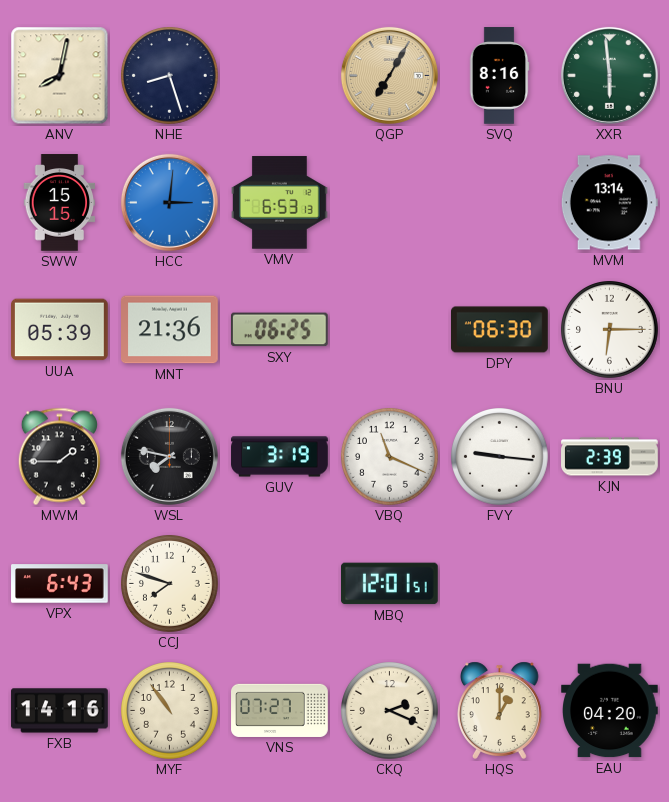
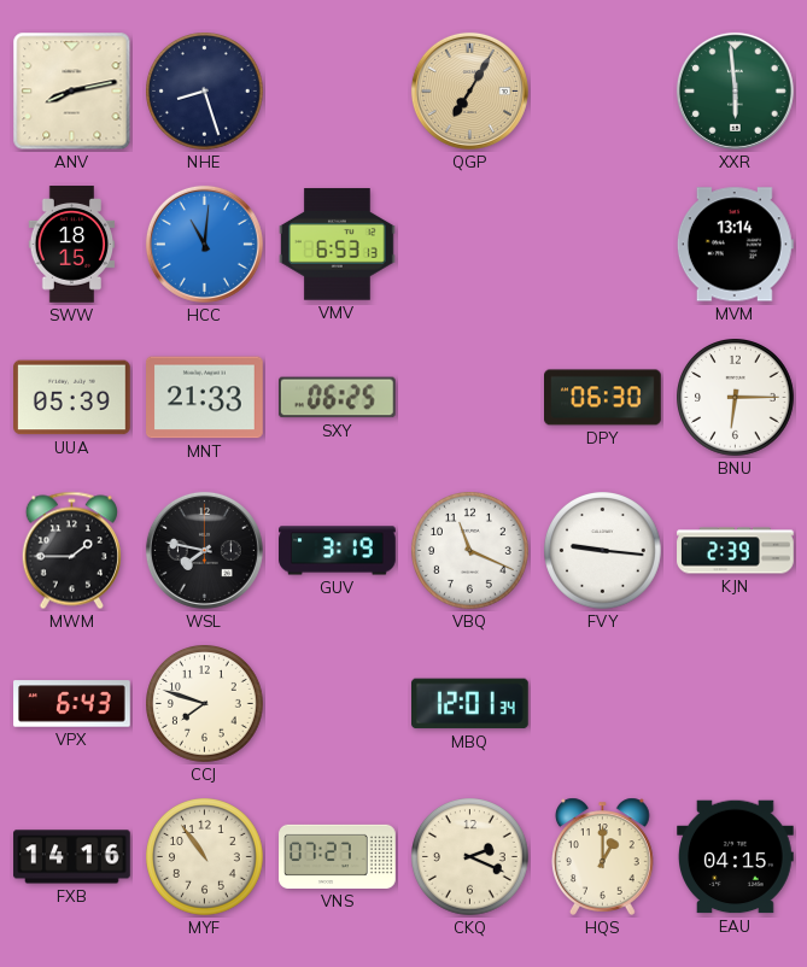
ANV: 8:02 -> 8:13
SVQ: 8:16 -> none
SWW: 15:15 -> 18:15
HCC: 3:01 -> 11:01
MNT: 21:36 -> 21:33
MBQ: 12:01:51 -> 12:01:34
EAU: 04:20 -> 04:15
